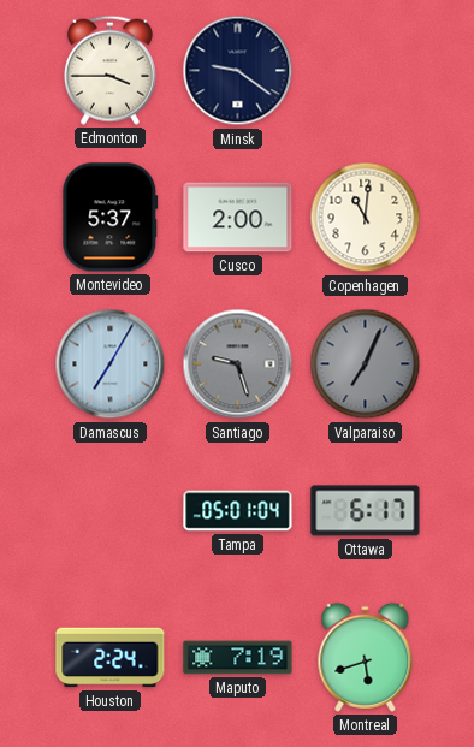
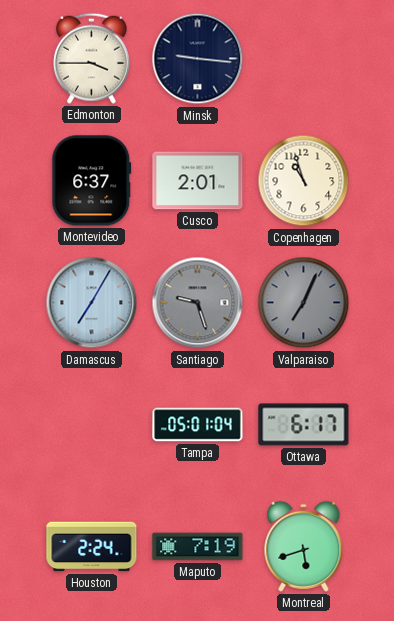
Minsk: 9:21 -> 9:16
Montevideo: 5:37 -> 6:37
Cusco: 2:00 -> 2:01
Copenhagen: 11:01 -> 10:57
